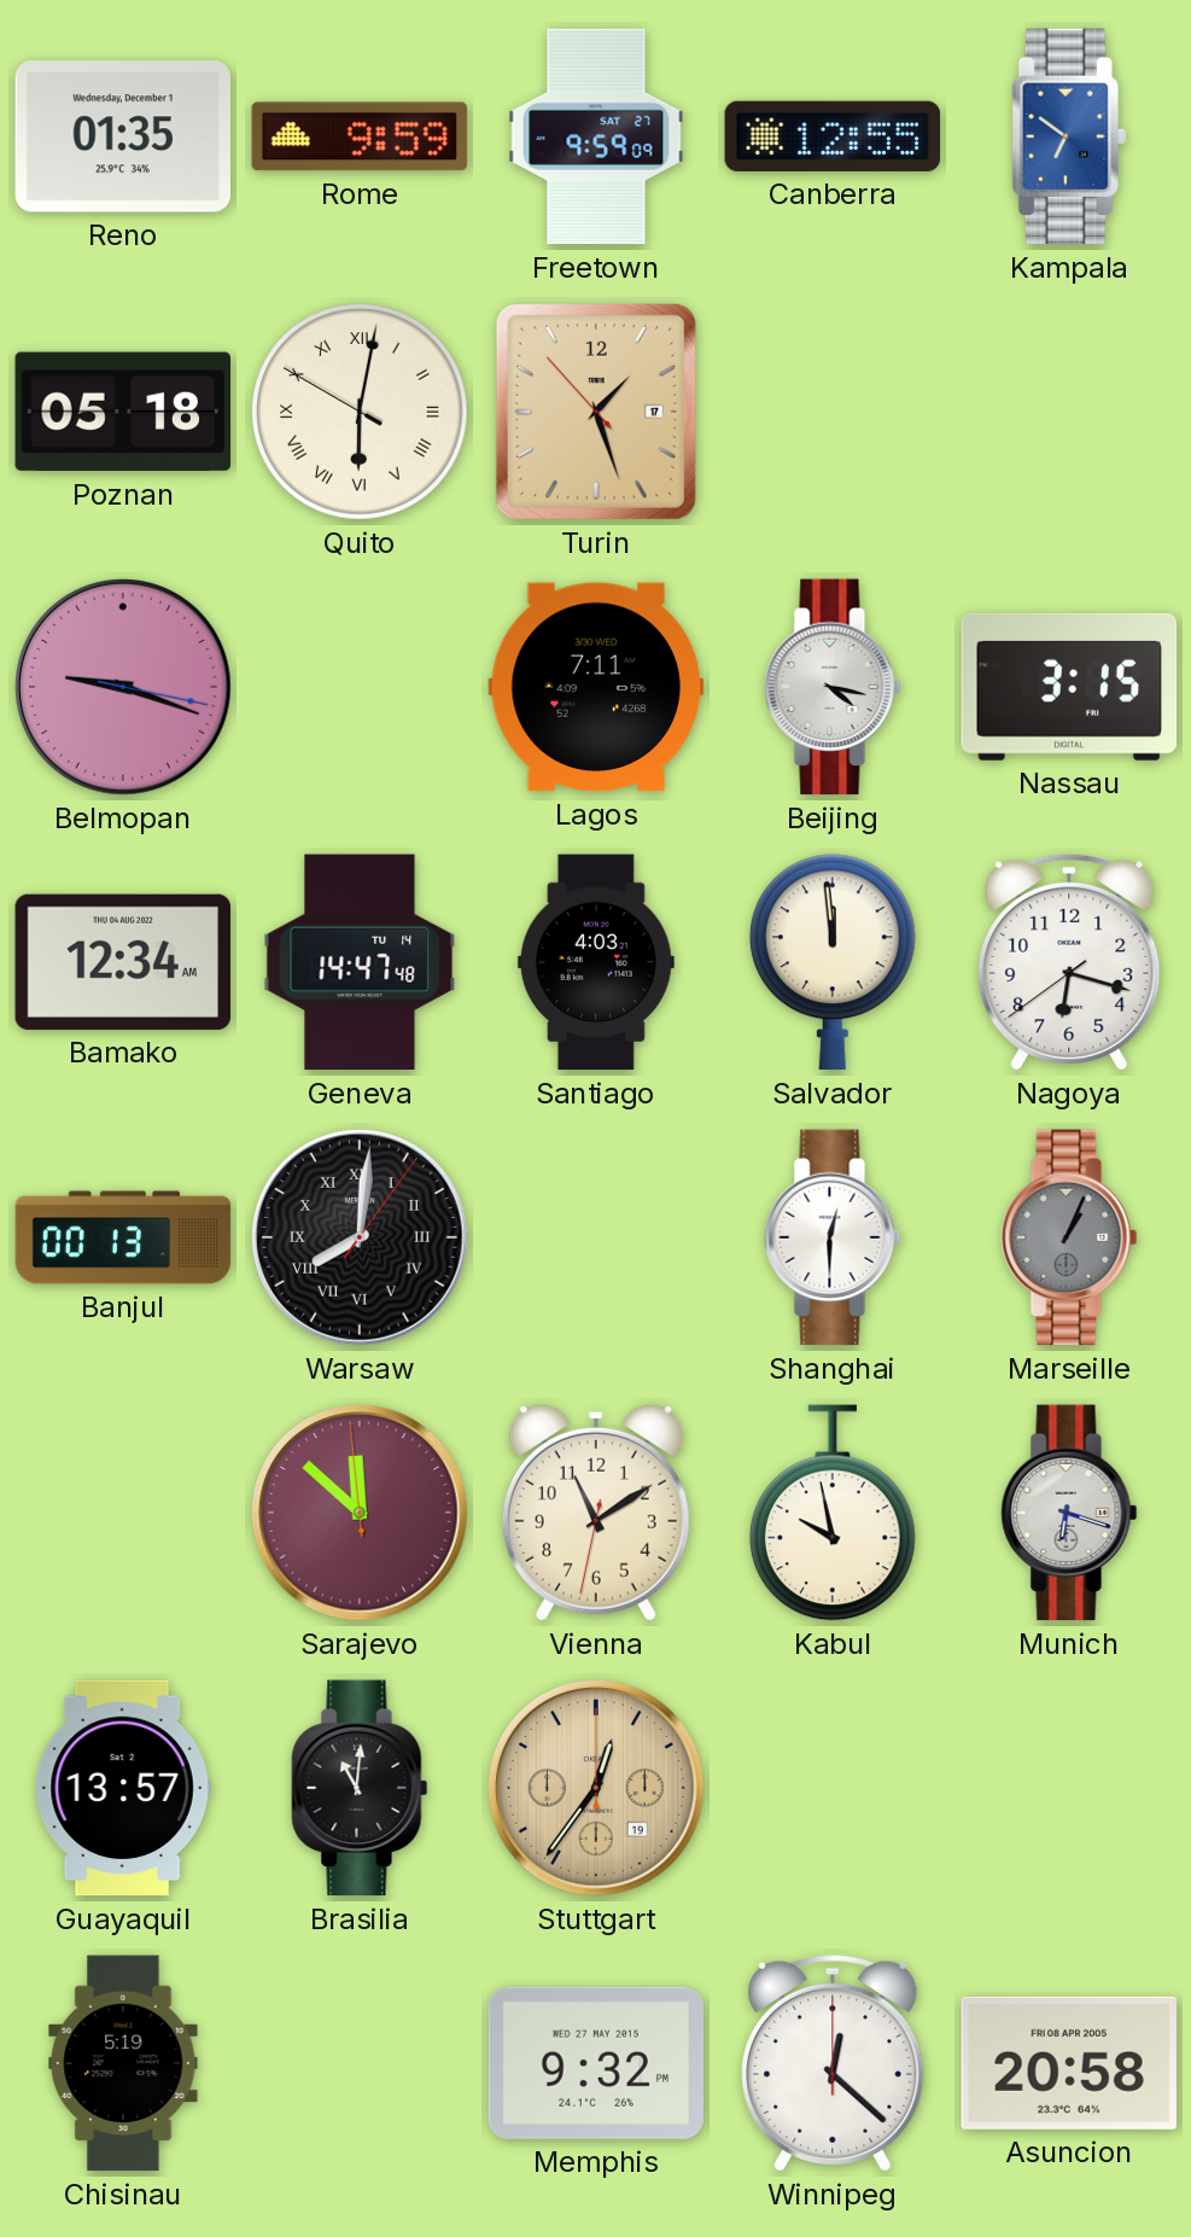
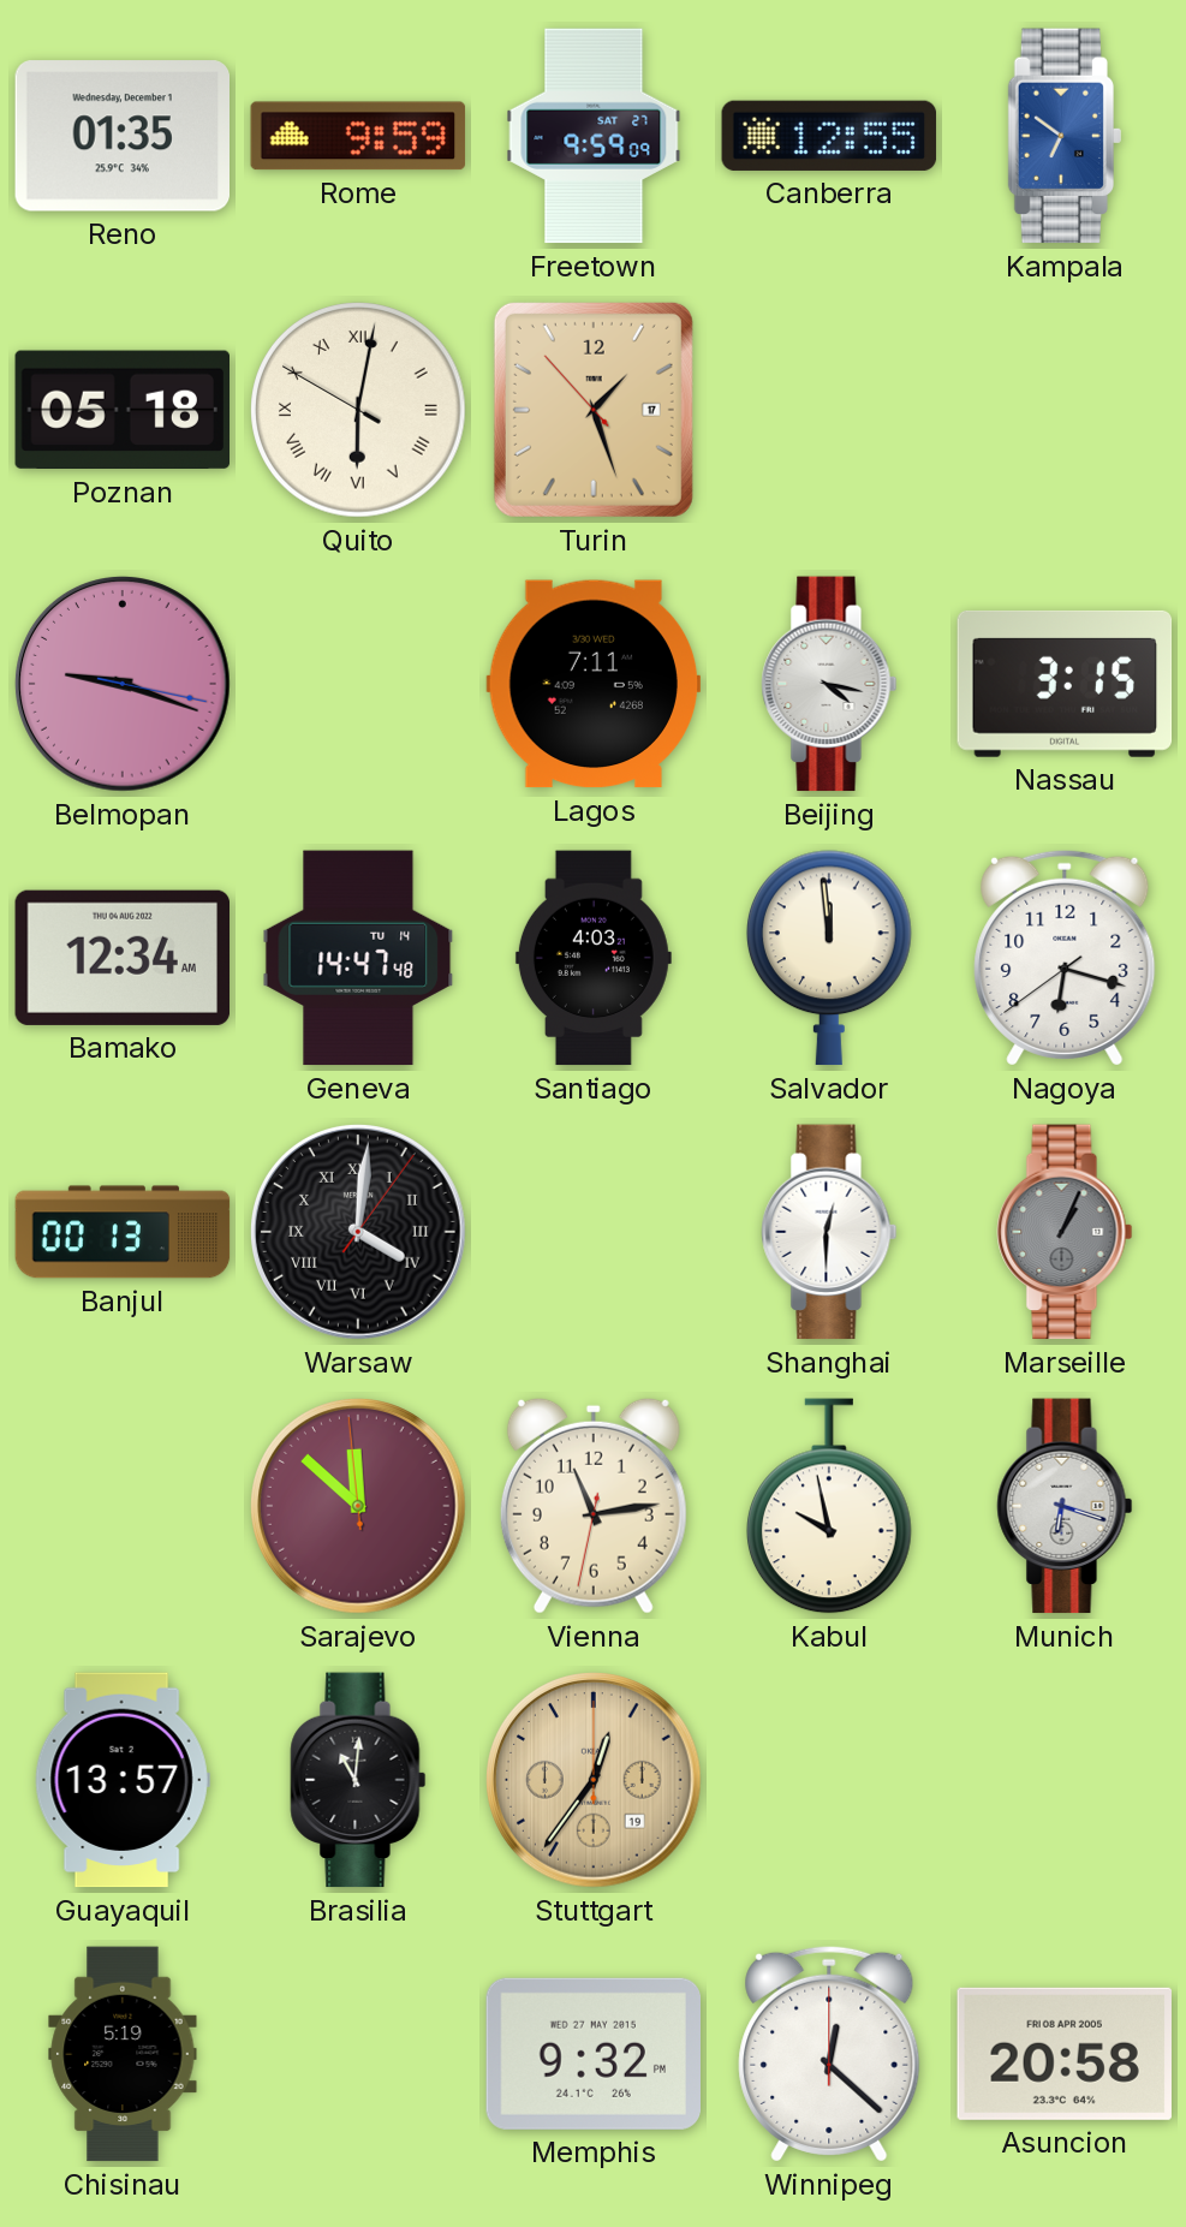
Warsaw: 8:01 -> 4:01
Vienna: 11:09 -> 11:13
